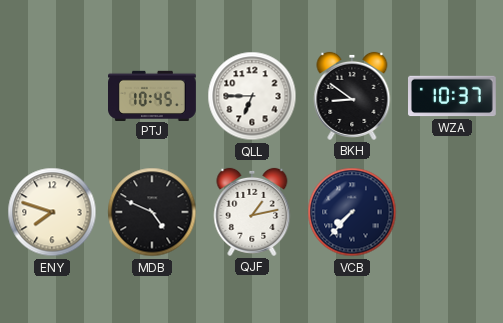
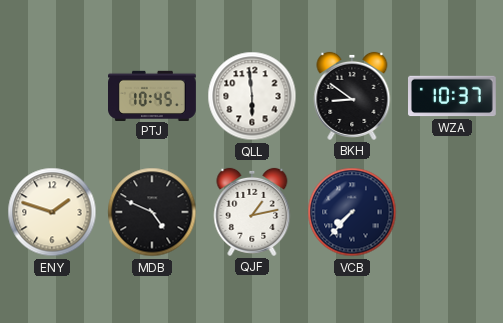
QLL: 6:45 -> 5:59
ENY: 7:48 -> 1:48
